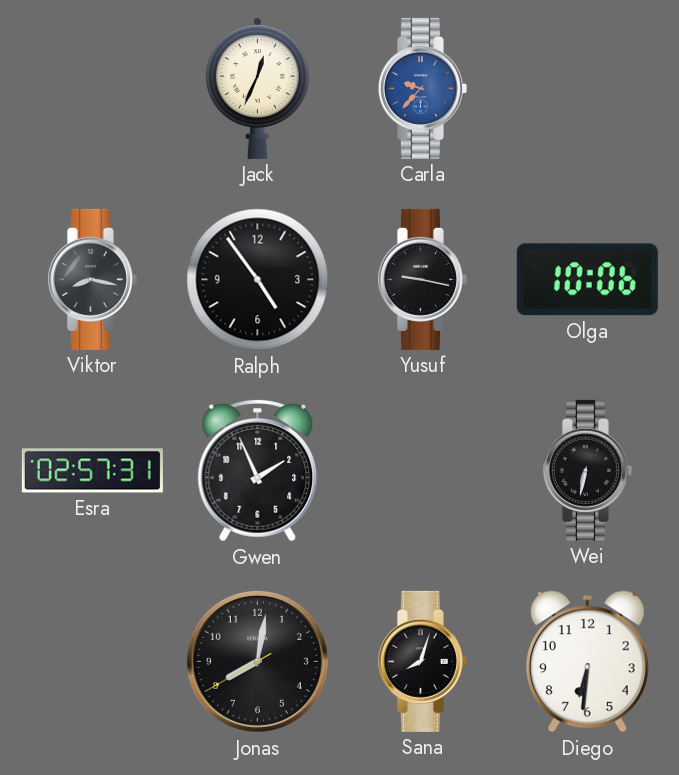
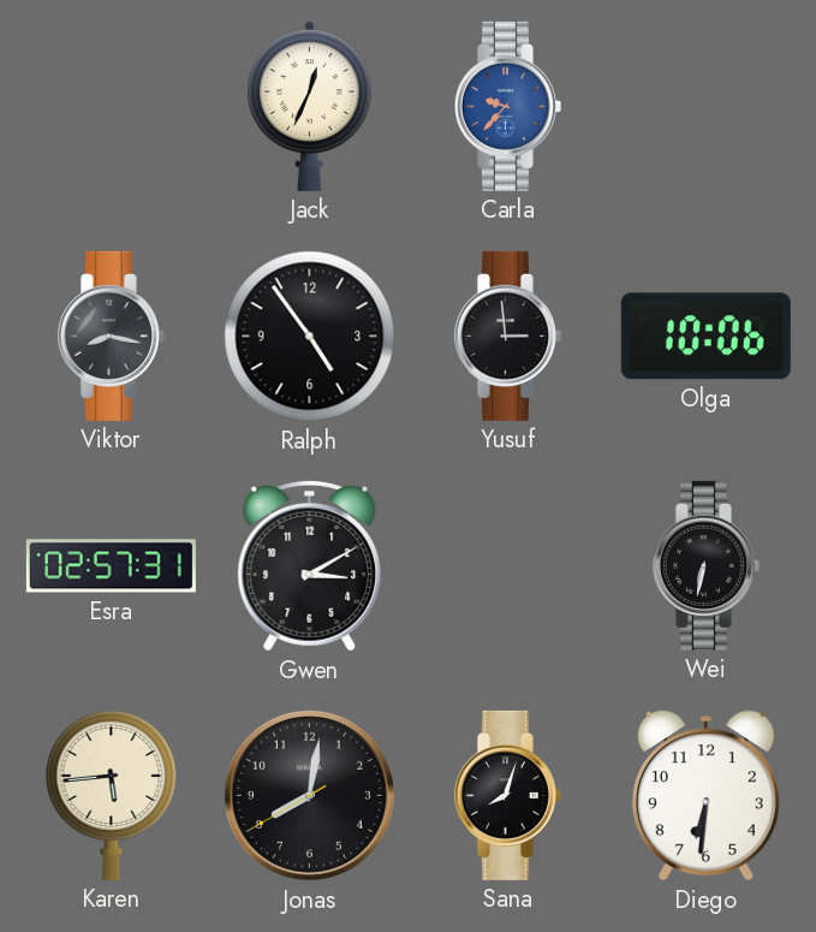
Yusuf: 9:17 -> 2:59
Gwen: 1:56 -> 3:10
Karen: none -> 5:44
